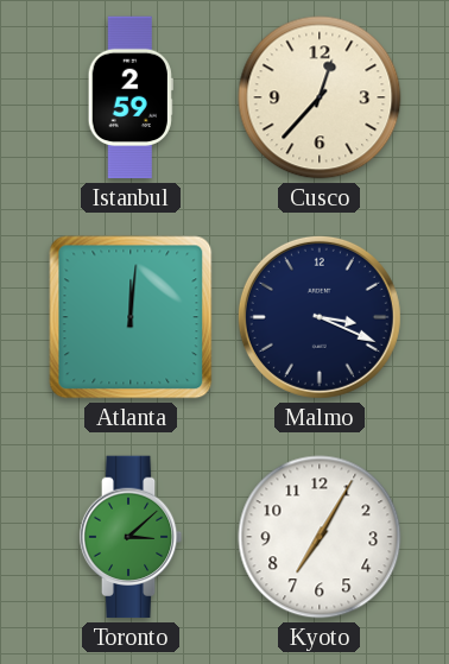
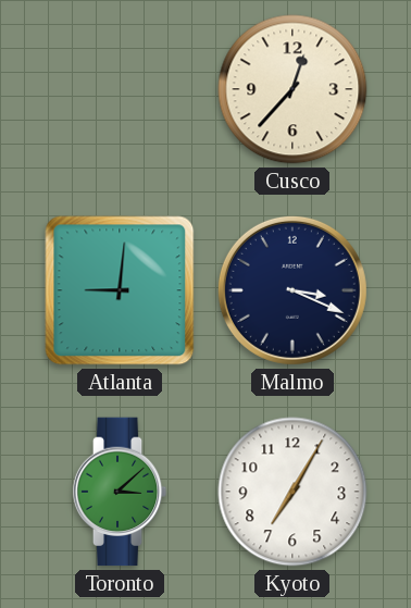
Istanbul: 2:59 -> none
Atlanta: 12:01 -> 9:01
